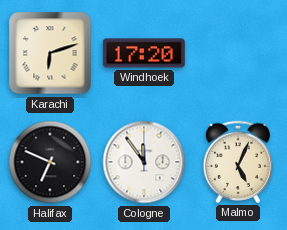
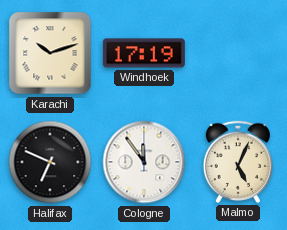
Karachi: 6:12 -> 10:12
Windhoek: 17:20 -> 17:19
